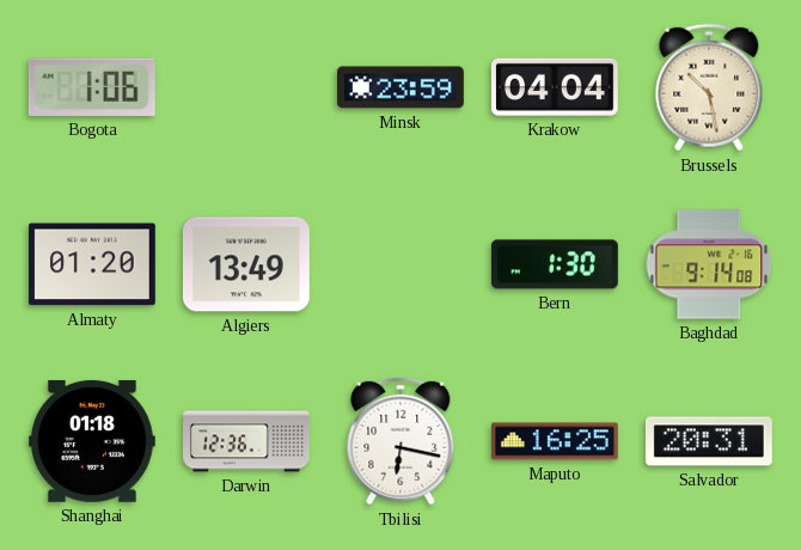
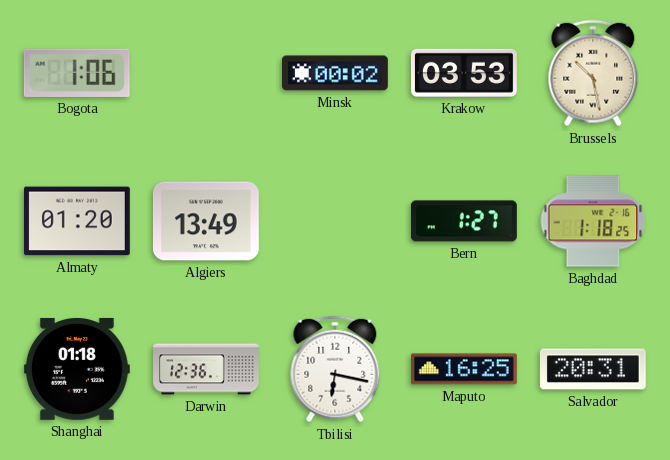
Minsk: 23:59 -> 00:02
Krakow: 04:04 -> 03:53
Bern: 1:30 -> 1:27
Baghdad: 9:14 -> 1:18
